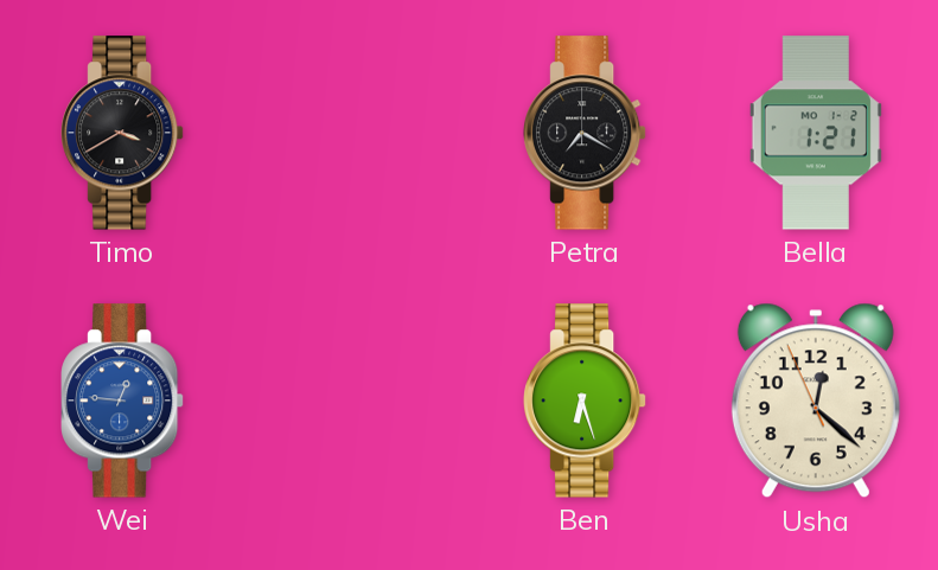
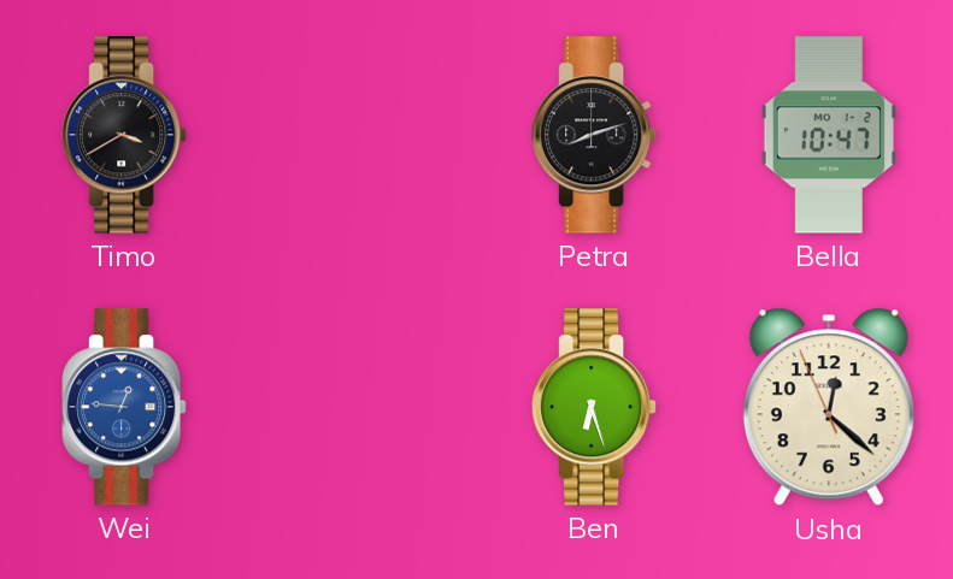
Petra: 7:20 -> 8:12
Bella: 1:21 -> 10:47
